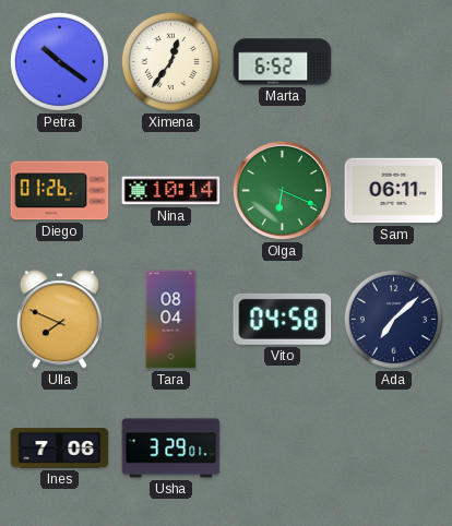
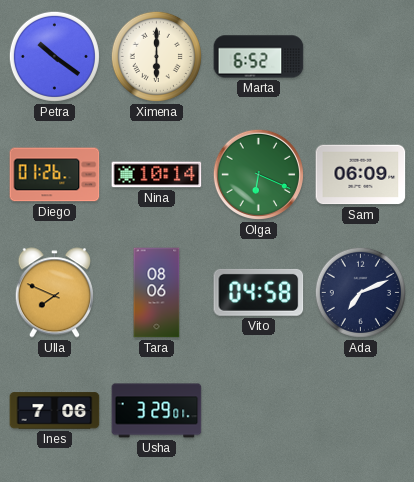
Ximena: 12:36 -> 6:00
Sam: 06:11 -> 06:09
Tara: 08:04 -> 08:06
Ada: 7:08 -> 7:11
